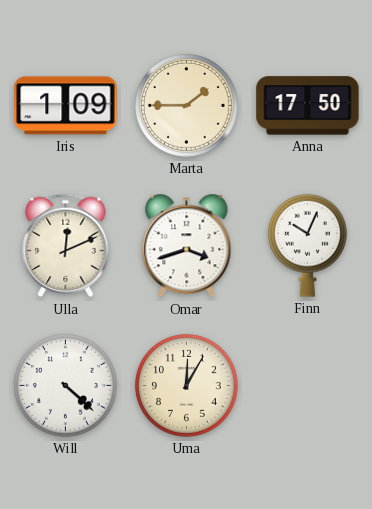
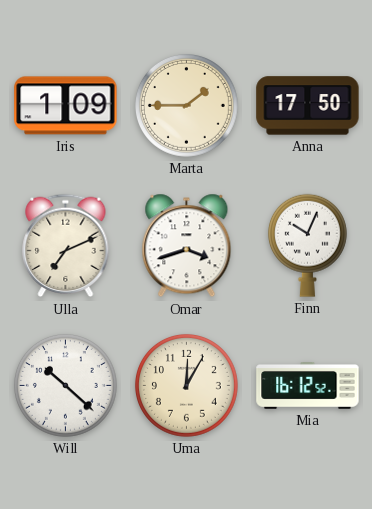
Ulla: 12:11 -> 7:11
Will: 4:22 -> 10:22
Mia: none -> 16:12
